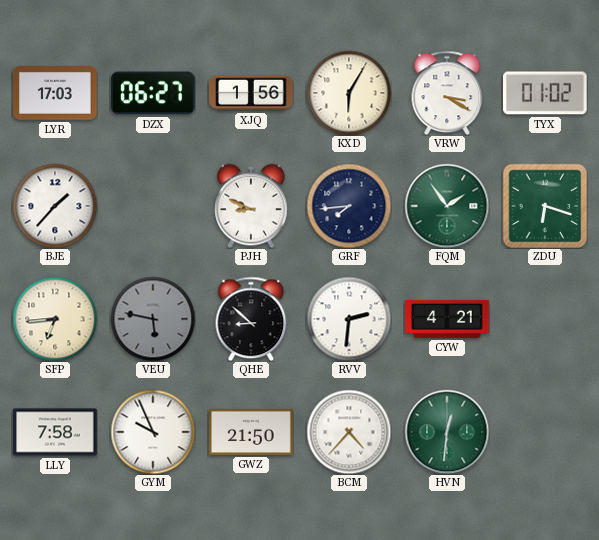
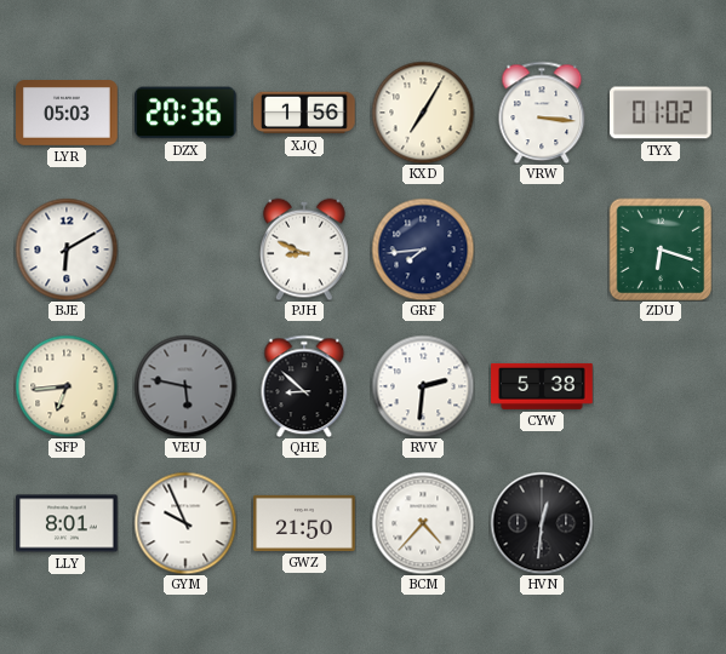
LYR: 17:03 -> 05:03
DZX: 06:27 -> 20:36
KXD: 6:05 -> 7:05
VRW: 3:20 -> 3:16
BJE: 1:37 -> 6:10
FQM: 1:54 -> none
CYW: 4:21 -> 5:38
LLY: 7:58 -> 8:01
HVN dial: green -> black
